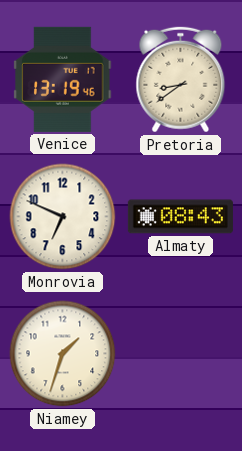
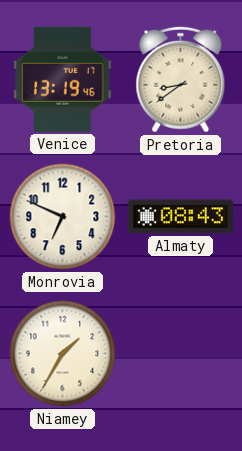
Niamey: 1:33 -> 1:35
